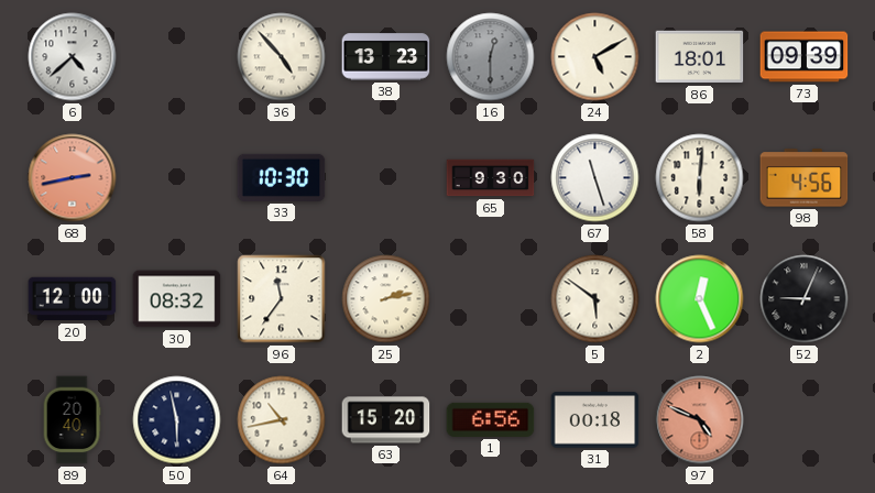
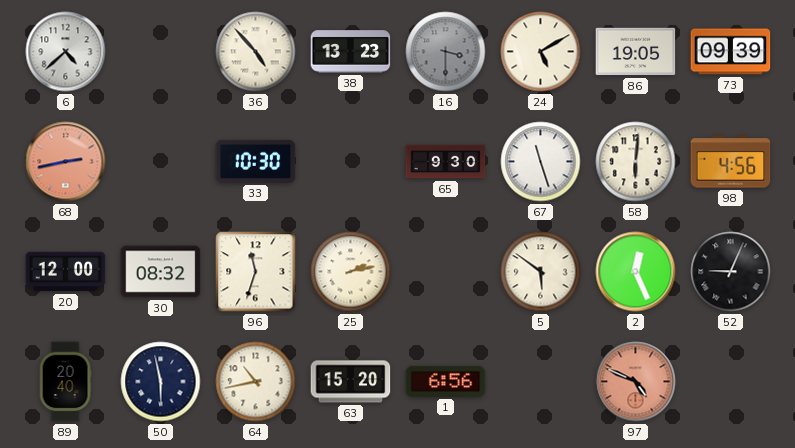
16: 12:30 -> 3:30
86: 18:01 -> 19:05
96: 11:36 -> 11:33
31: 00:18 -> none
